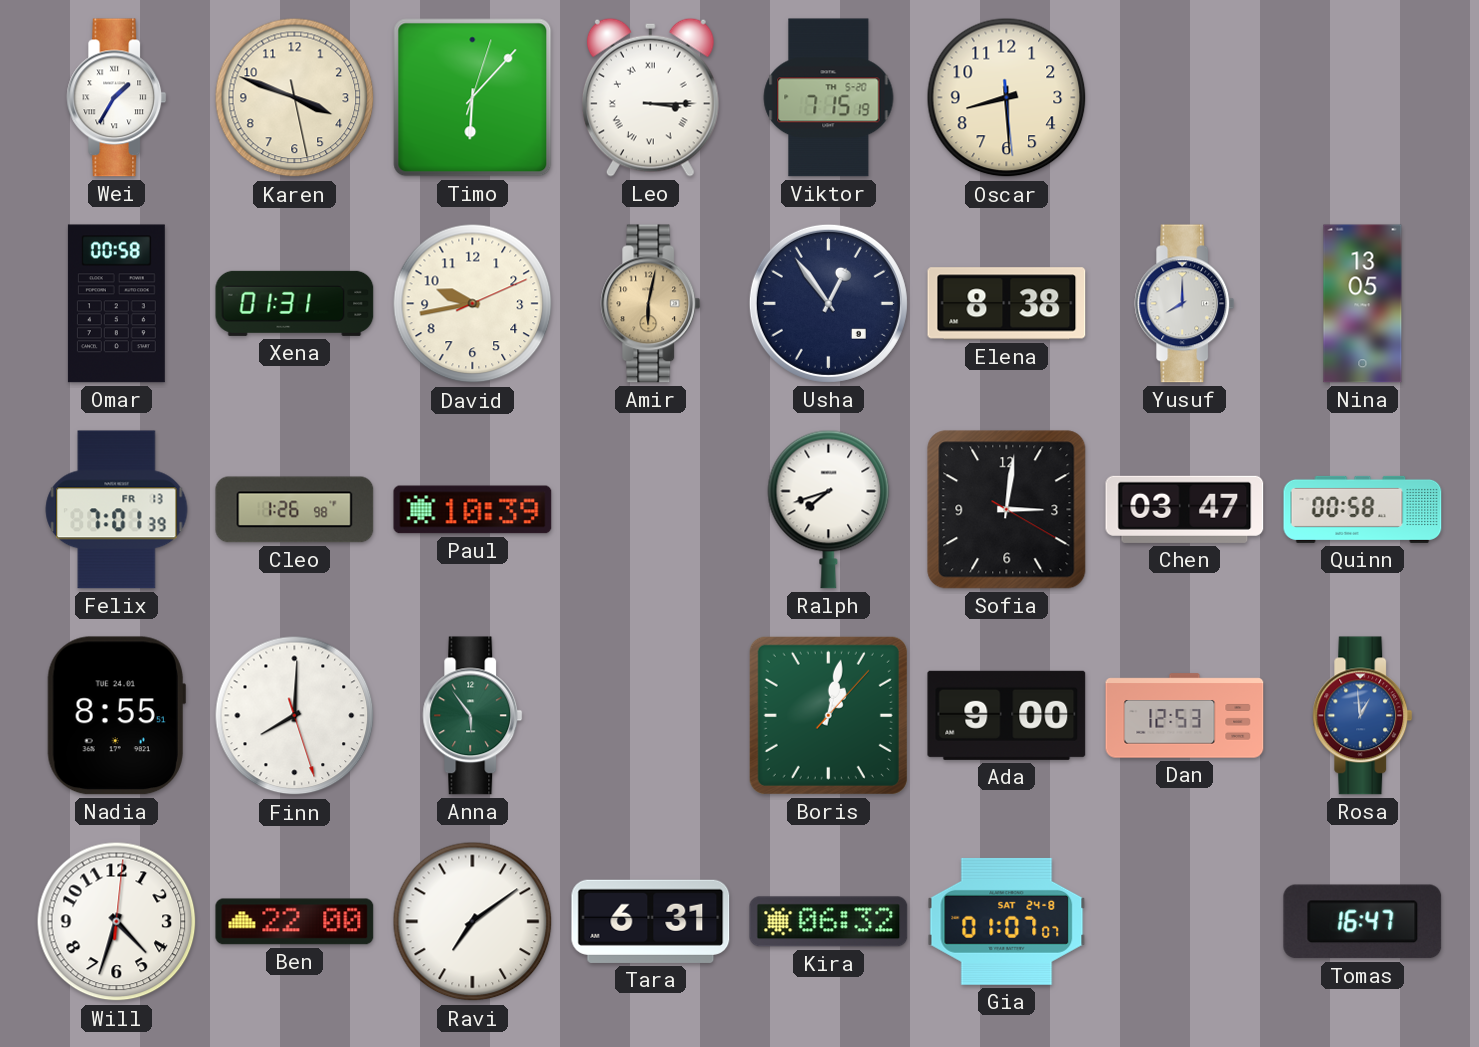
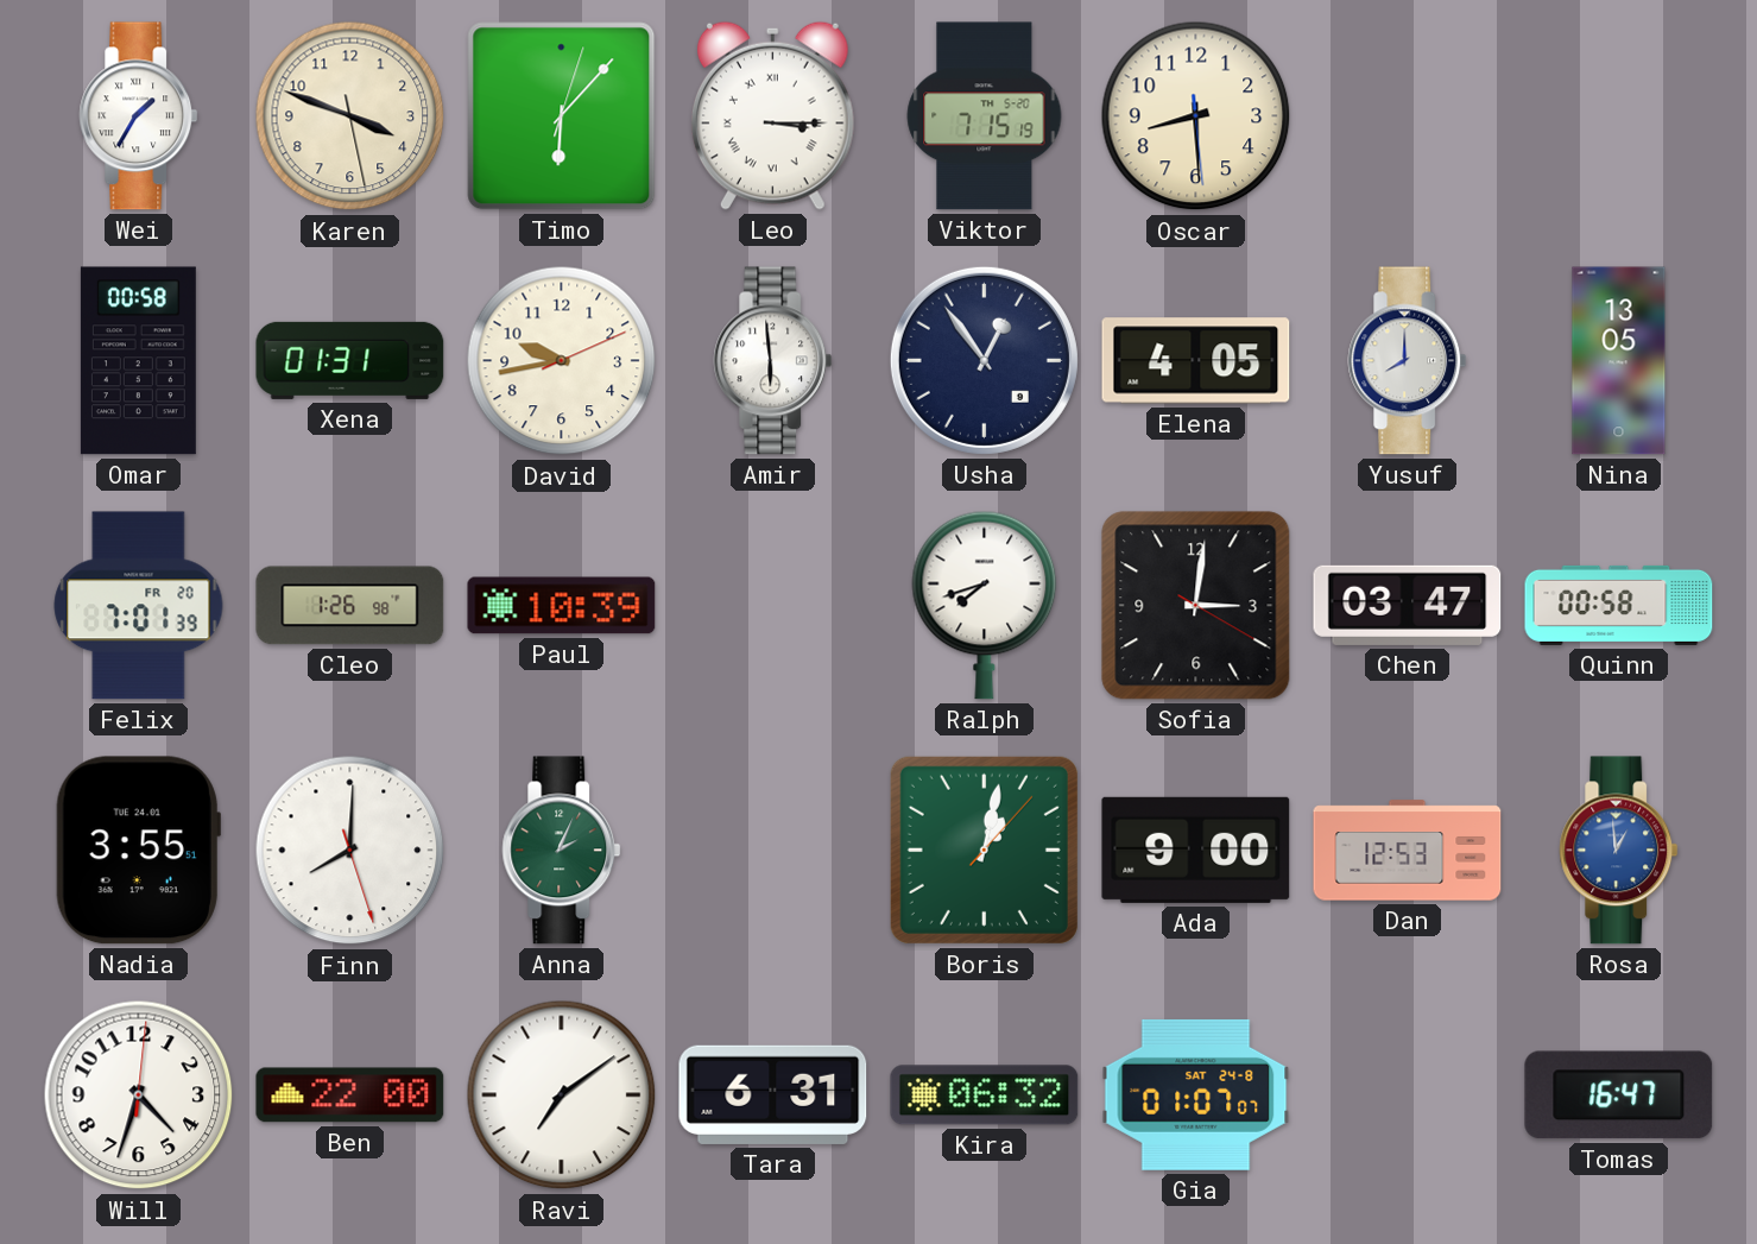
Amir: 6:02 -> 5:59
Amir dial: champagne -> white
Elena: 8:38 -> 4:05
Felix date: FR 13 -> FR 20
Nadia: 8:55 -> 3:55
Anna: 5:54 -> 2:04
